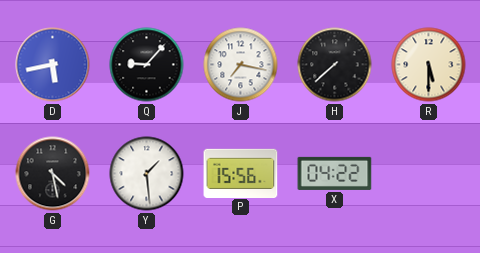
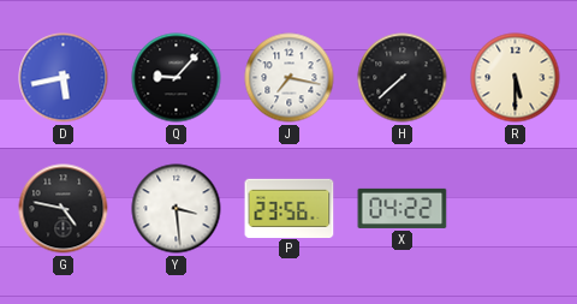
G: 4:28 -> 4:47
Y: 1:29 -> 3:29
P: 15:56 -> 23:56
